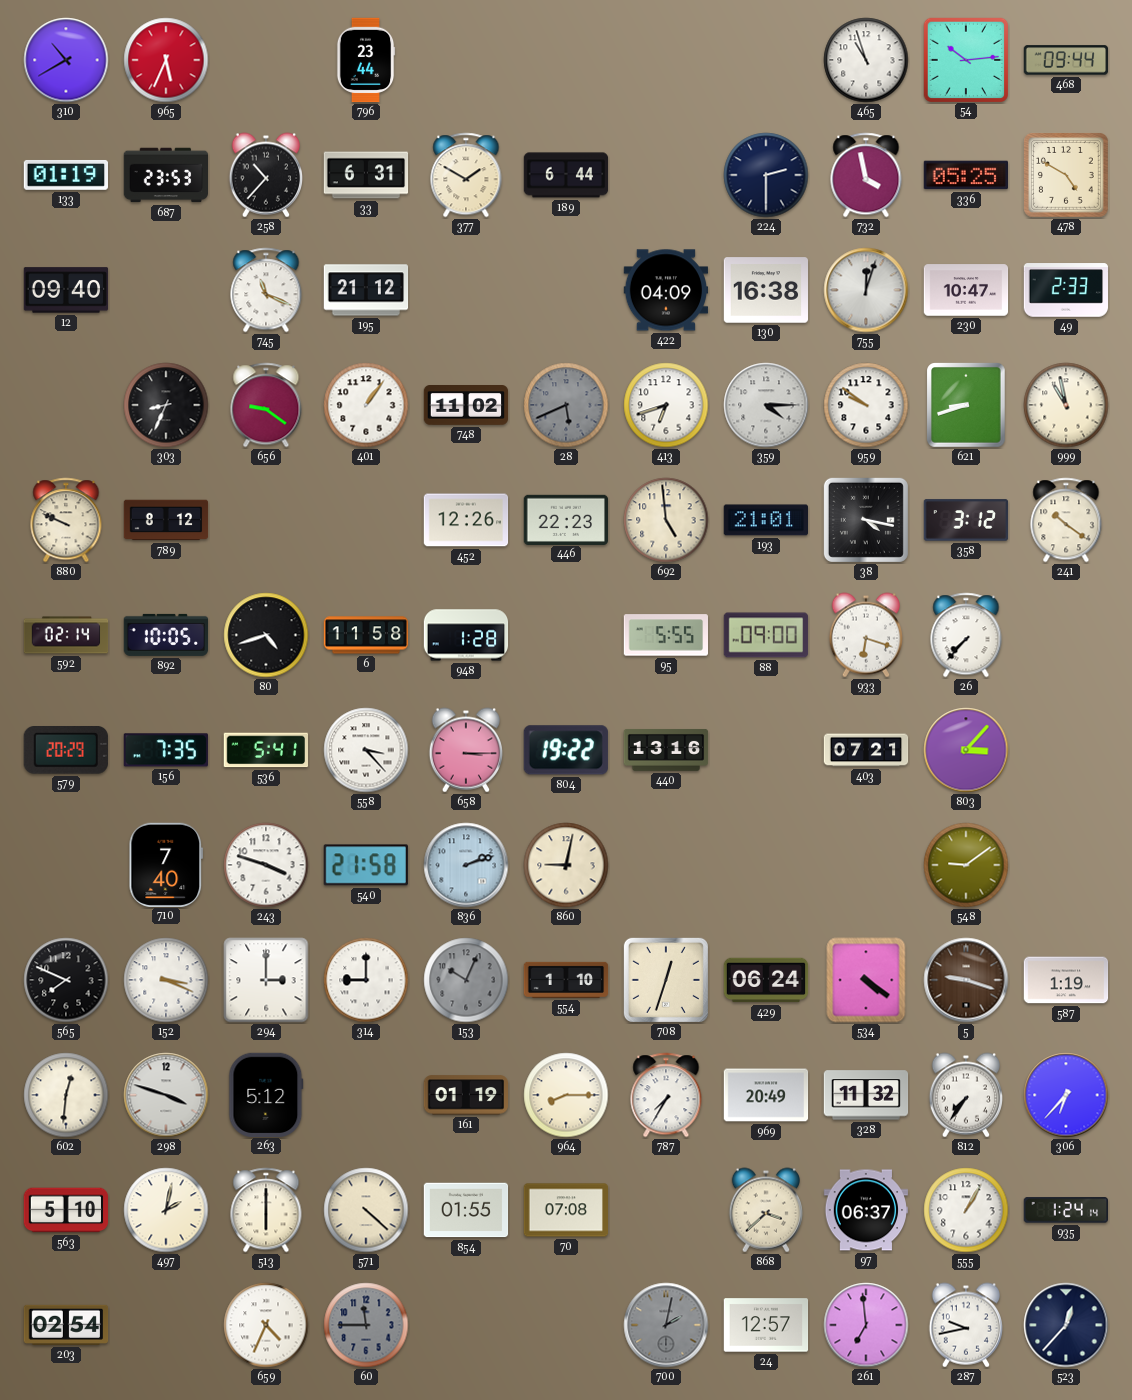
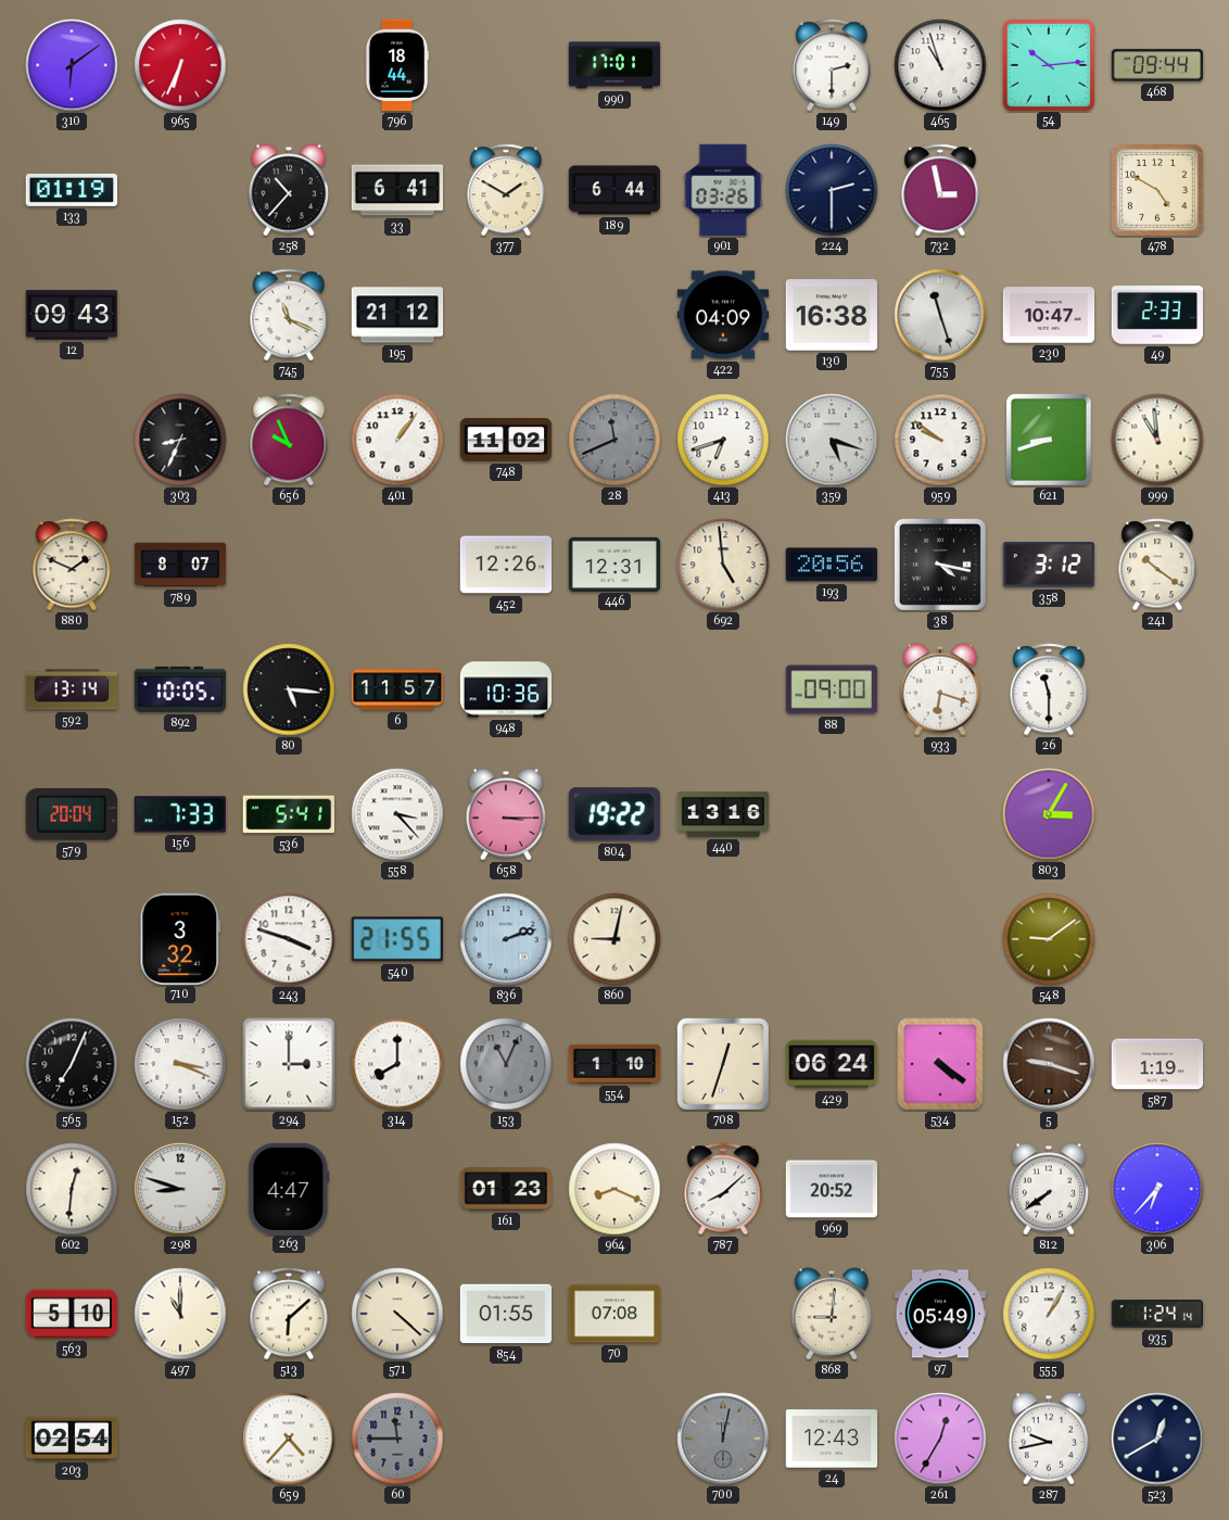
310: 10:40 -> 6:09
965: 5:34 -> 6:34
796: 23:44 -> 18:44
990: none -> 17:01
149: none -> 2:30
687: 23:53 -> none
33: 6:31 -> 6:41
901: none -> 03:26
732: 3:58 -> 2:58
336: 05:25 -> none
12: 09:40 -> 09:43
755: 12:03 -> 11:27
656: 9:21 -> 9:56
28: 5:41 -> 11:41
359: 4:15 -> 5:18
999: 10:58 -> 10:59
880: 9:49 -> 1:49
789: 8:12 -> 8:07
446: 22:23 -> 12:31
193: 21:01 -> 20:56
592: 02:14 -> 13:14
80: 4:42 -> 5:16
6: 11:58 -> 11:57
948: 1:28 -> 10:36
95: 5:55 -> none
26: 7:37 -> 11:30
579: 20:29 -> 20:04
156: 7:35 -> 7:33
403: 07:21 -> none
803: 3:07 -> 3:05
710: 7:40 -> 3:32
540: 21:58 -> 21:55
565: 7:49 -> 7:04
314: 9:00 -> 8:00
153: 10:04 -> 11:04
298: 3:48 -> 8:48
263: 5:12 -> 4:47
161: 01:19 -> 01:23
964: 8:15 -> 8:19
787: 7:35 -> 8:08
969: 20:49 -> 20:52
328: 11:32 -> none
812: 7:36 -> 7:39
497: 2:02 -> 11:00
513: 6:00 -> 6:08
868: 3:38 -> 9:01
97: 06:37 -> 05:49
659: 4:34 -> 4:37
700: 2:02 -> 12:02
24: 12:57 -> 12:43
261: 6:59 -> 12:35
523: 12:37 -> 12:40
